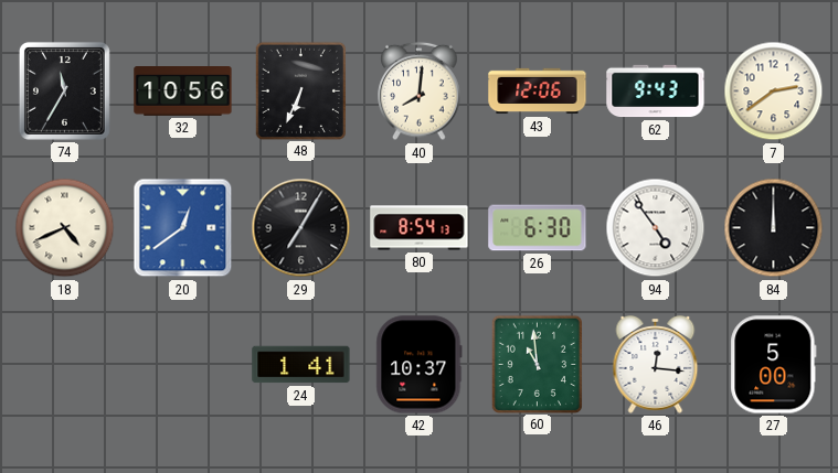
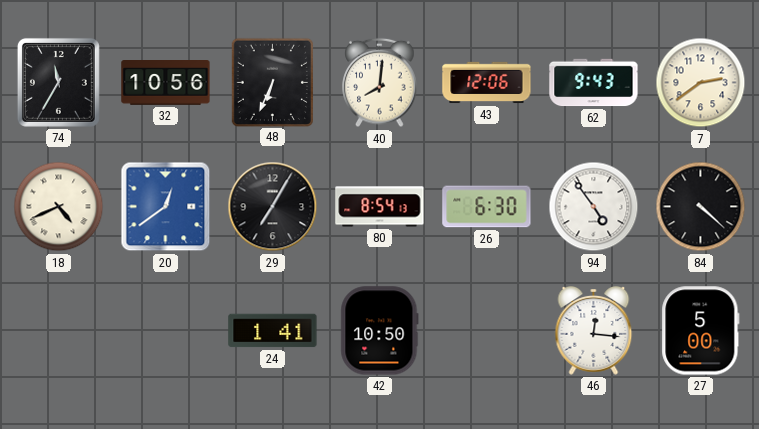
84: 12:00 -> 4:22
42: 10:37 -> 10:50
60: 10:59 -> none
